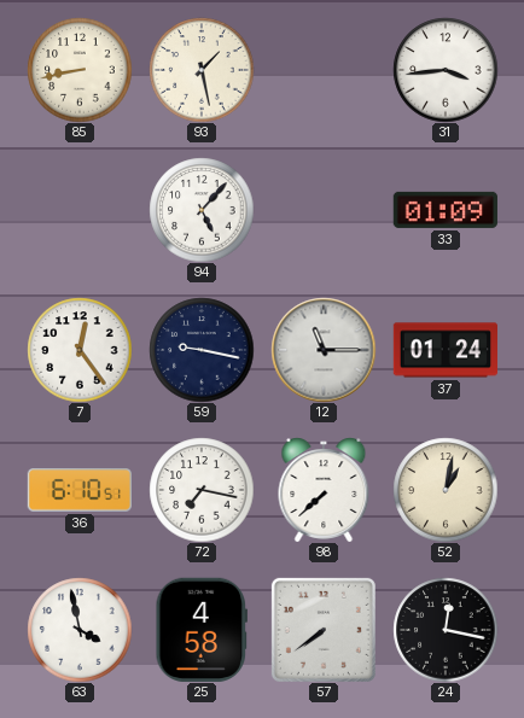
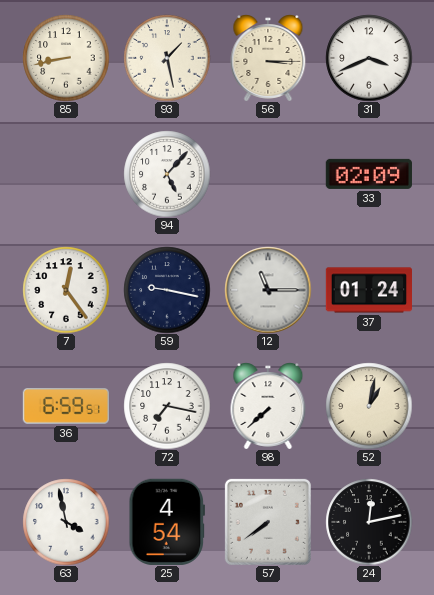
56: none -> 3:15
31: 3:44 -> 3:41
33: 01:09 -> 02:09
36: 6:10 -> 6:59
25: 4:58 -> 4:54
24: 12:17 -> 12:13
